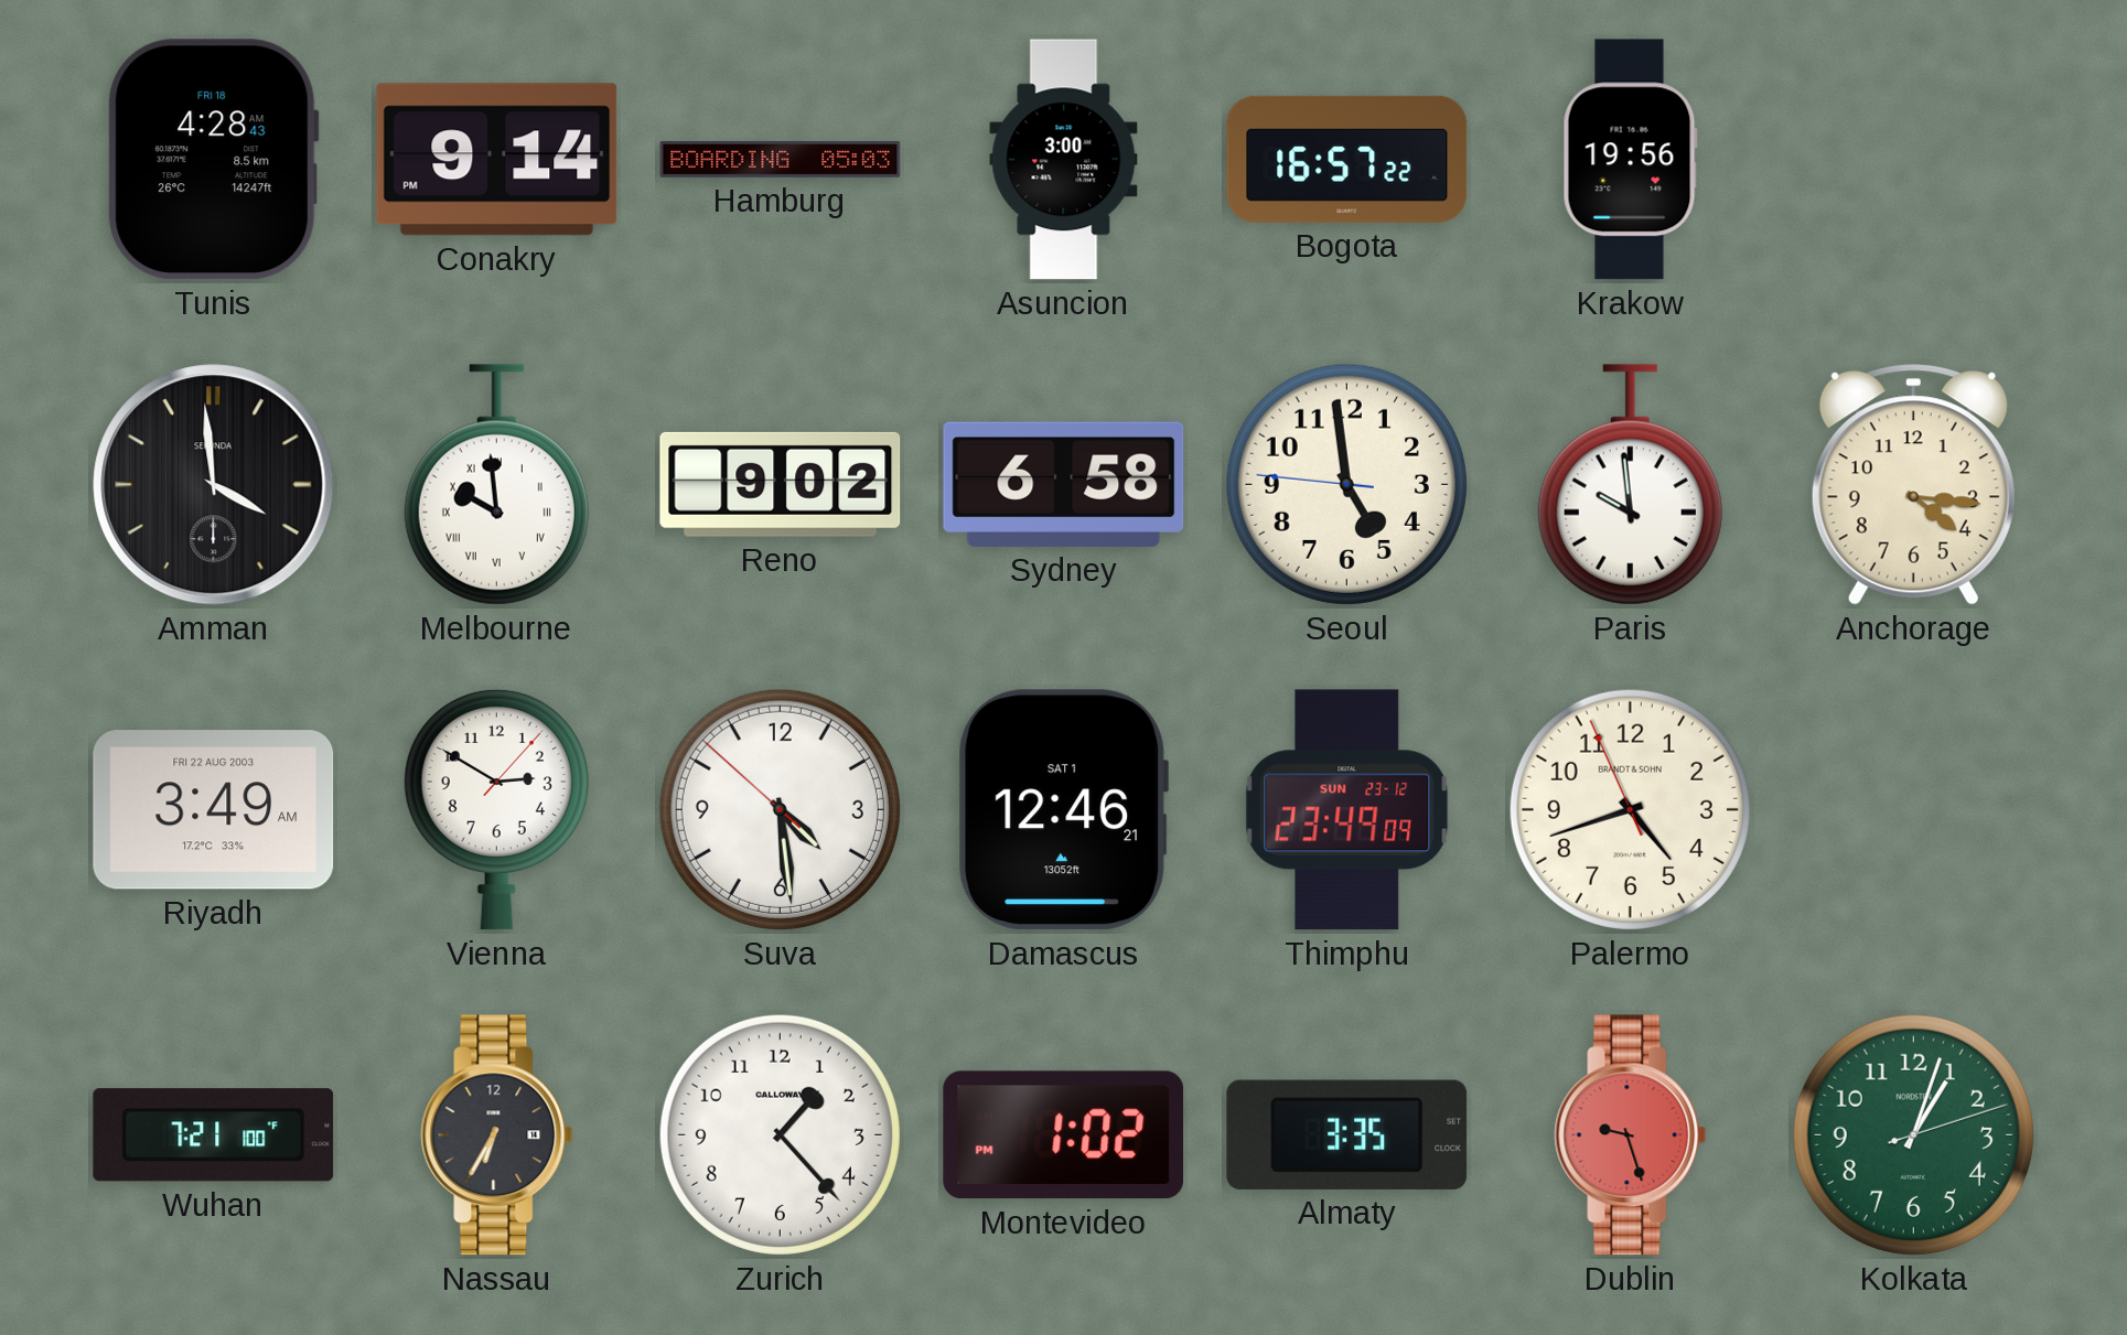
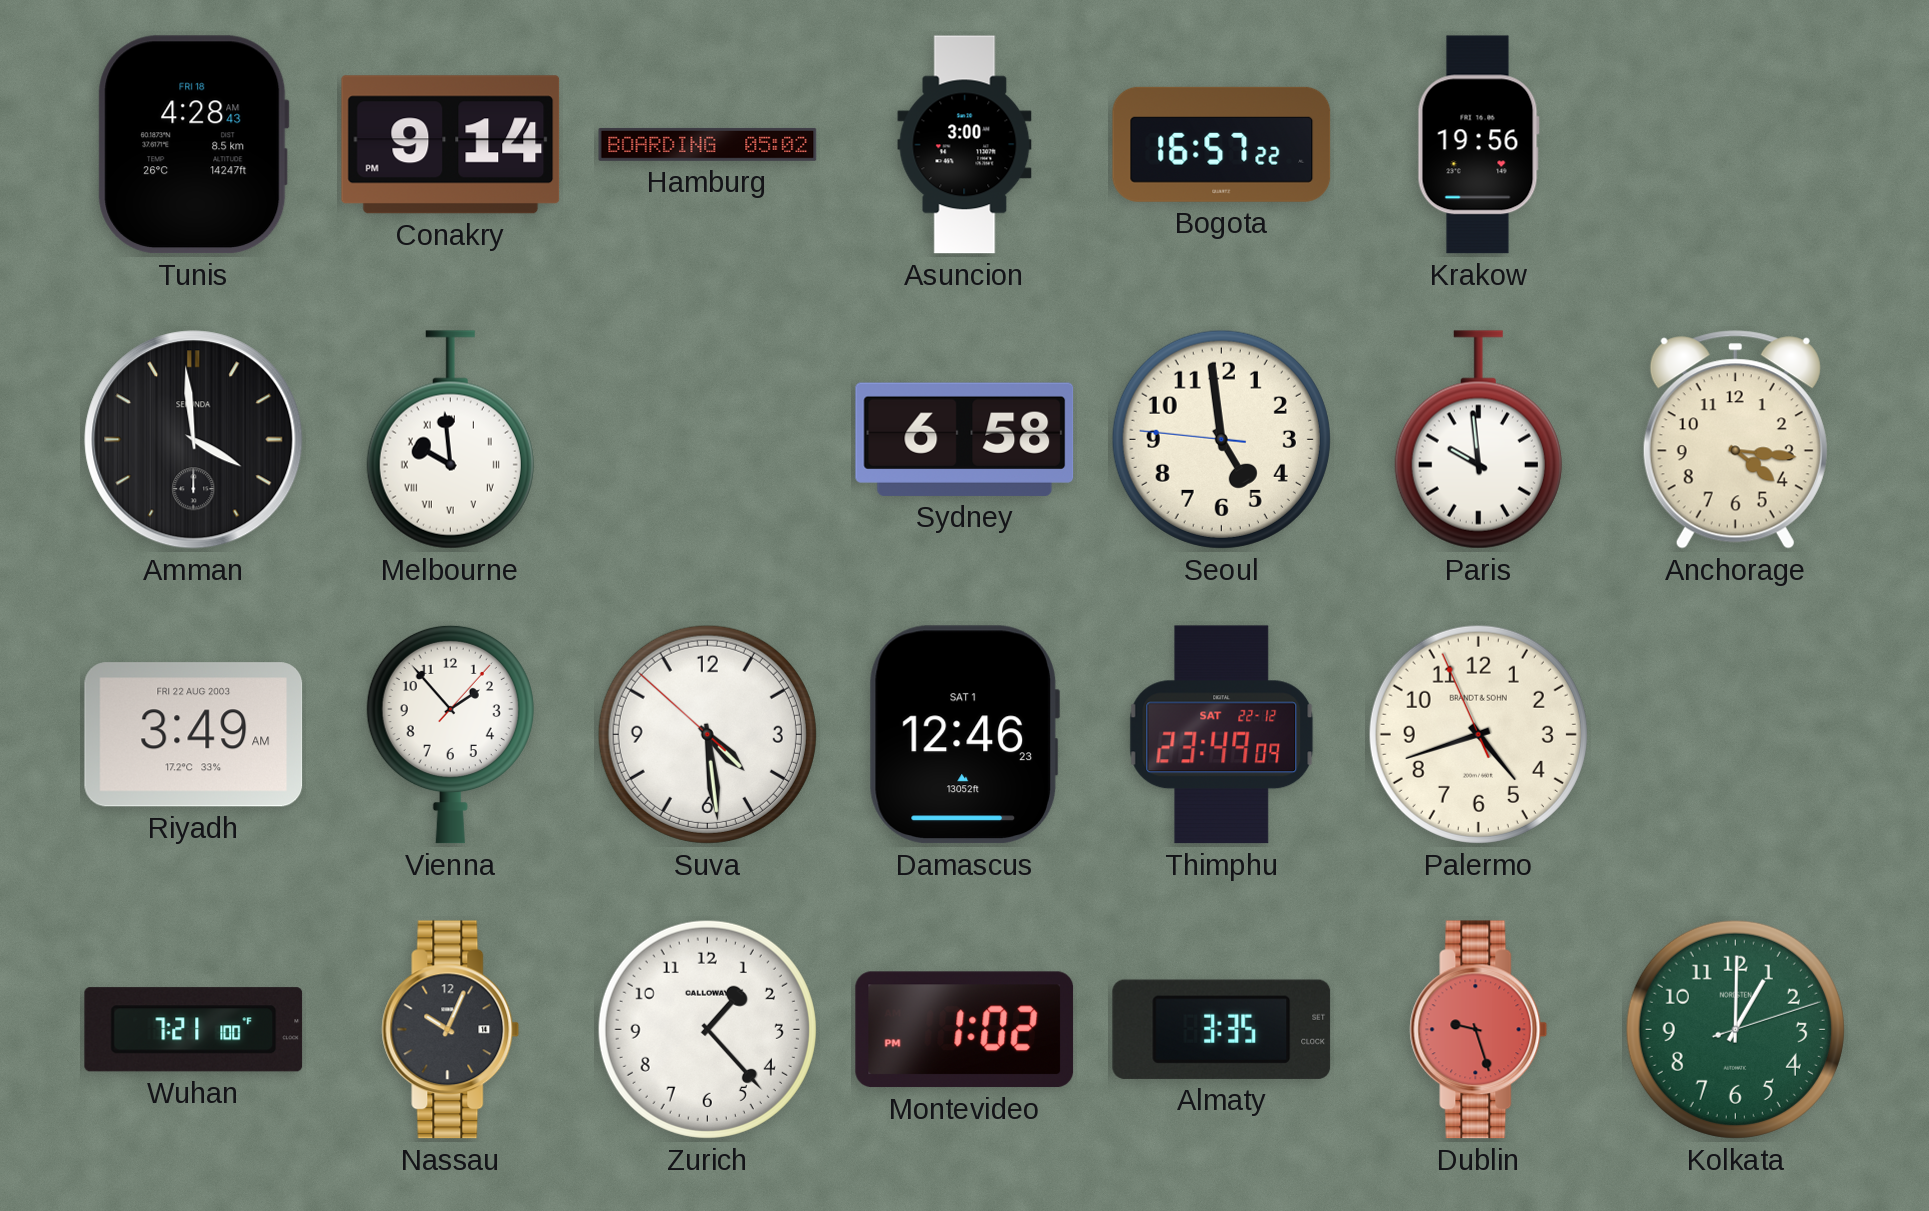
Hamburg: 05:03 -> 05:02
Reno: 9:02 -> none
Vienna: 2:50 -> 1:53
Damascus: 12:46:21 -> 12:46:23
Thimphu date: SUN 23-12 -> SAT 22-12
Nassau: 6:35 -> 10:04
Kolkata: 1:03 -> 1:00
